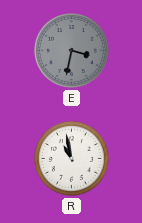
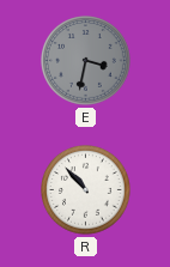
R: 10:58 -> 10:53
